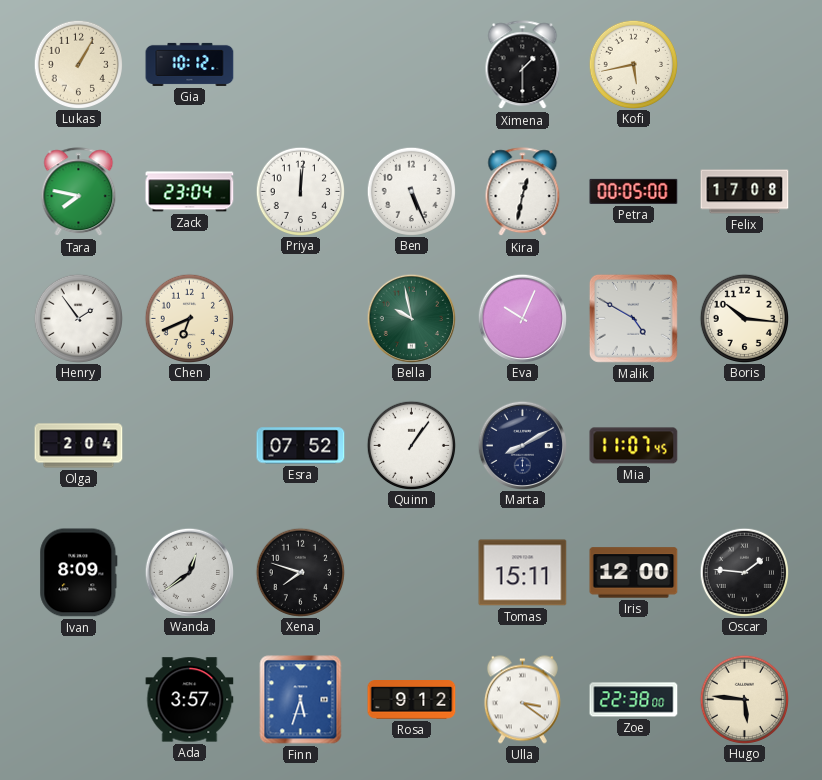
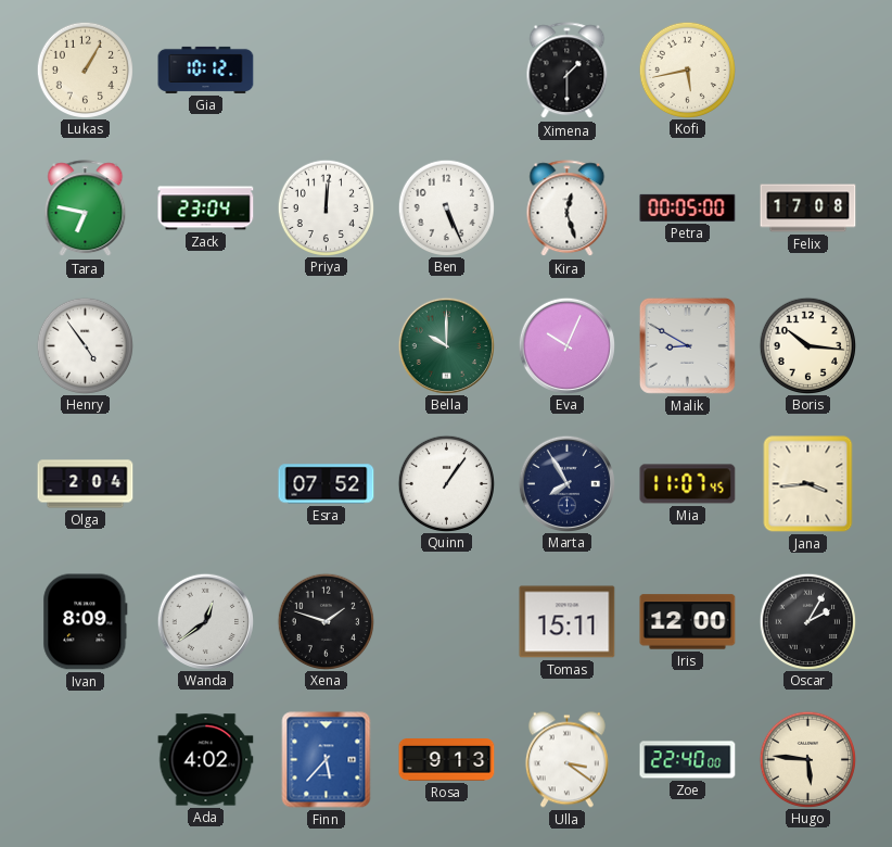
Tara: 7:47 -> 6:47
Kira: 12:32 -> 12:27
Henry: 1:54 -> 4:54
Chen: 6:41 -> none
Bella: 9:58 -> 10:00
Malik: 4:50 -> 8:50
Marta: 8:10 -> 7:55
Jana: none -> 3:44
Xena: 7:48 -> 1:48
Oscar: 1:46 -> 2:05
Ada: 3:57 -> 4:02
Finn: 5:33 -> 5:37
Rosa: 9:12 -> 9:13
Zoe: 22:38 -> 22:40
